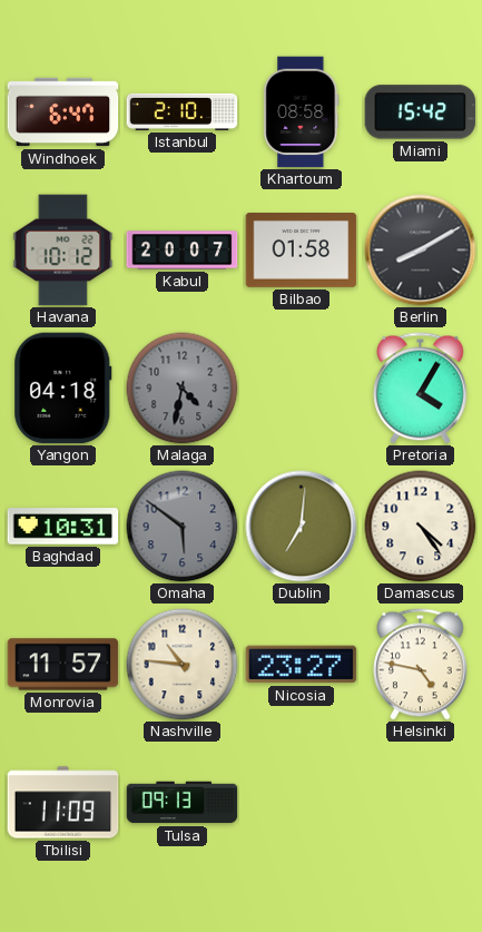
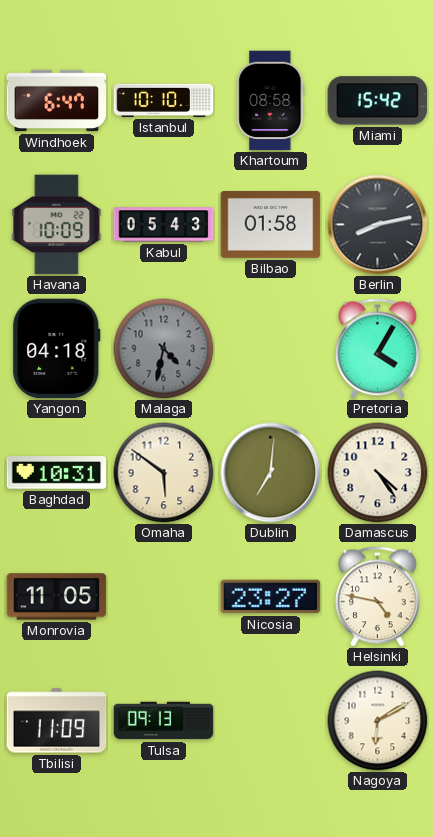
Istanbul: 2:10 -> 10:10
Havana: 10:12 -> 10:09
Kabul: 20:07 -> 05:43
Berlin: 8:10 -> 8:13
Omaha dial: grey -> cream
Monrovia: 11:57 -> 11:05
Nashville: 10:46 -> none
Nagoya: none -> 6:10
